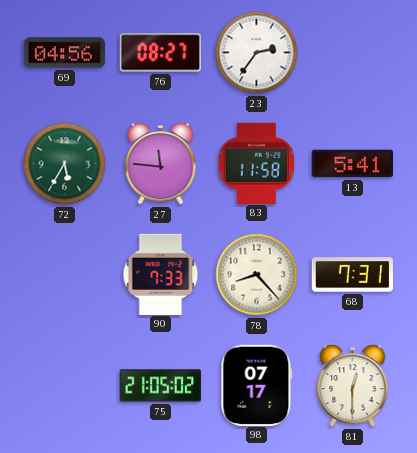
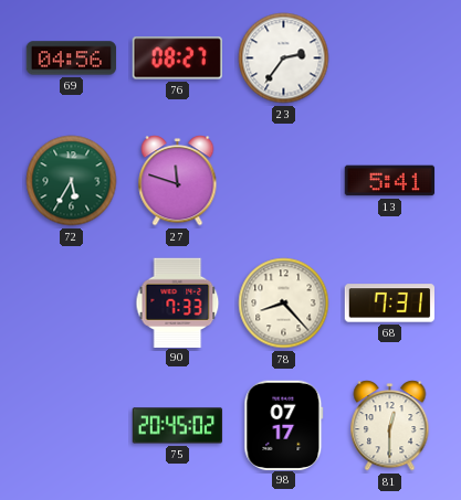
27: 11:46 -> 11:48
83: 11:58 -> none
75: 21:05 -> 20:45
